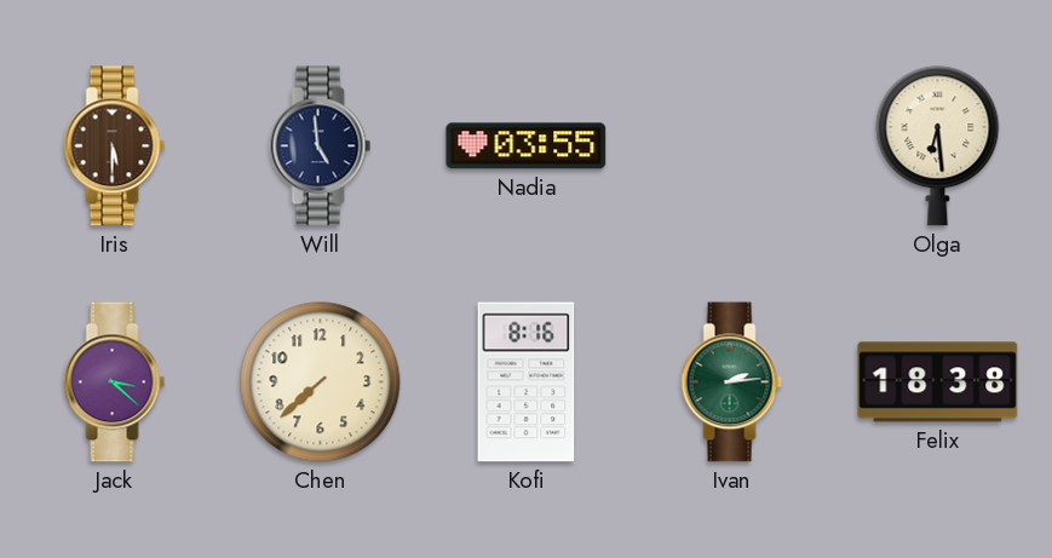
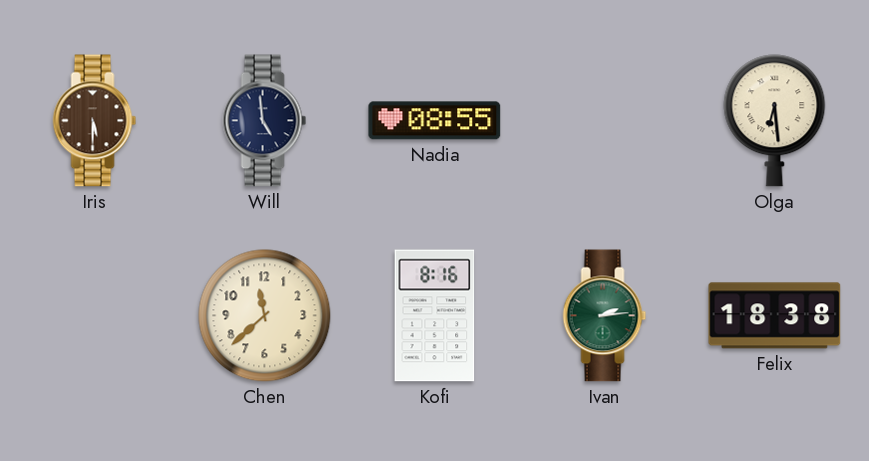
Nadia: 03:55 -> 08:55
Jack: 3:22 -> none
Chen: 7:38 -> 11:38
